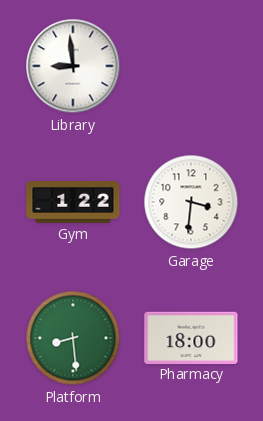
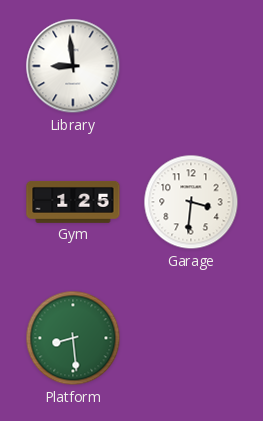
Gym: 1:22 -> 1:25
Pharmacy: 18:00 -> none
